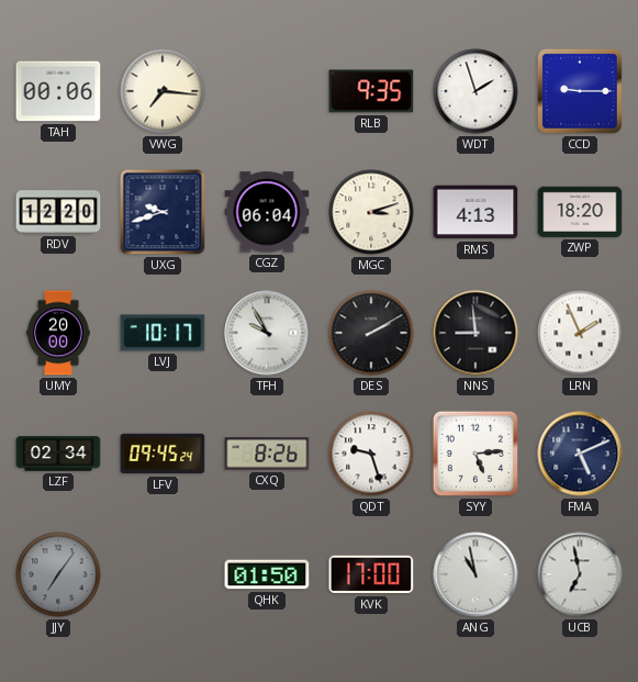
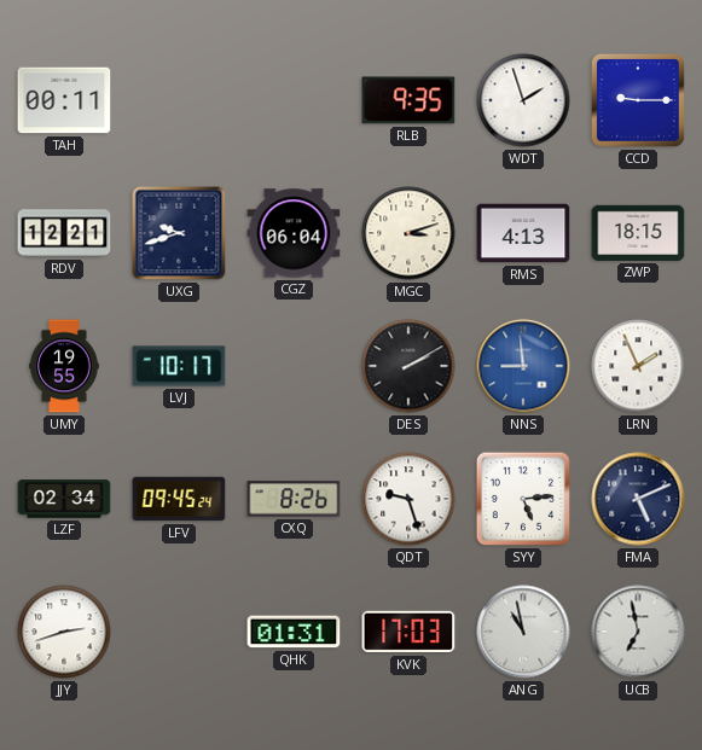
TAH: 00:06 -> 00:11
VWG: 7:16 -> none
RDV: 12:20 -> 12:21
ZWP: 18:20 -> 18:15
UMY: 20:00 -> 19:55
TFH: 9:55 -> none
NNS dial: black -> blue
JJY: 7:06 -> 2:42
JJY dial: grey -> white
QHK: 01:50 -> 01:31
KVK: 17:00 -> 17:03
